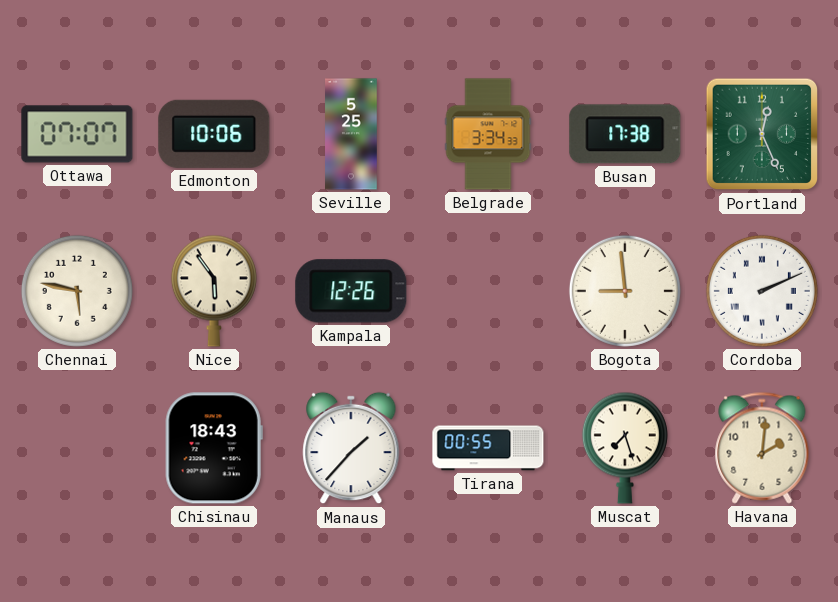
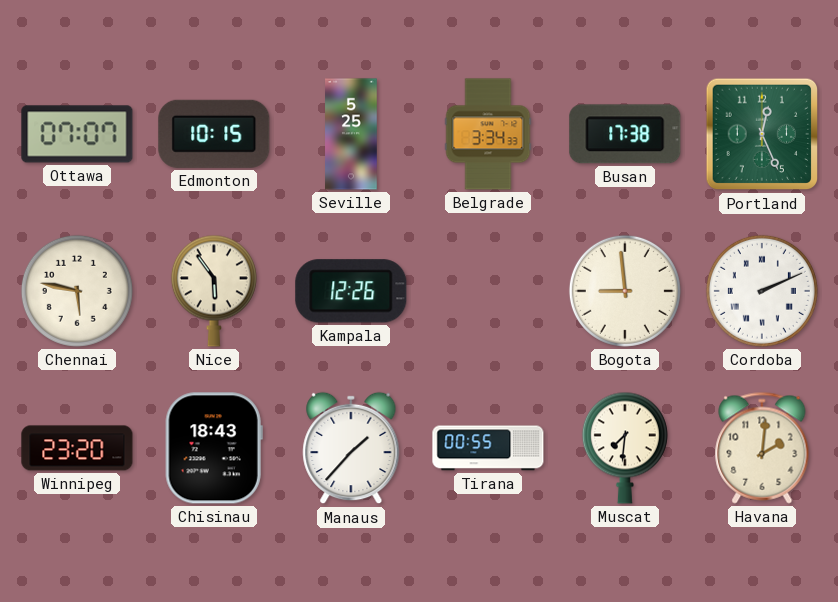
Edmonton: 10:06 -> 10:15
Winnipeg: none -> 23:20
Muscat: 7:27 -> 7:31
